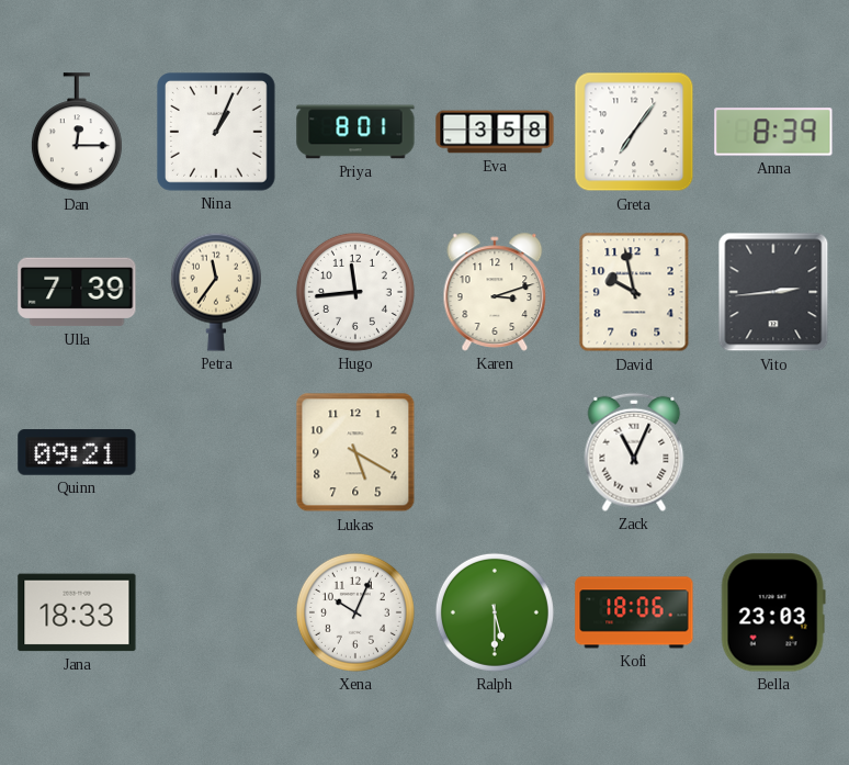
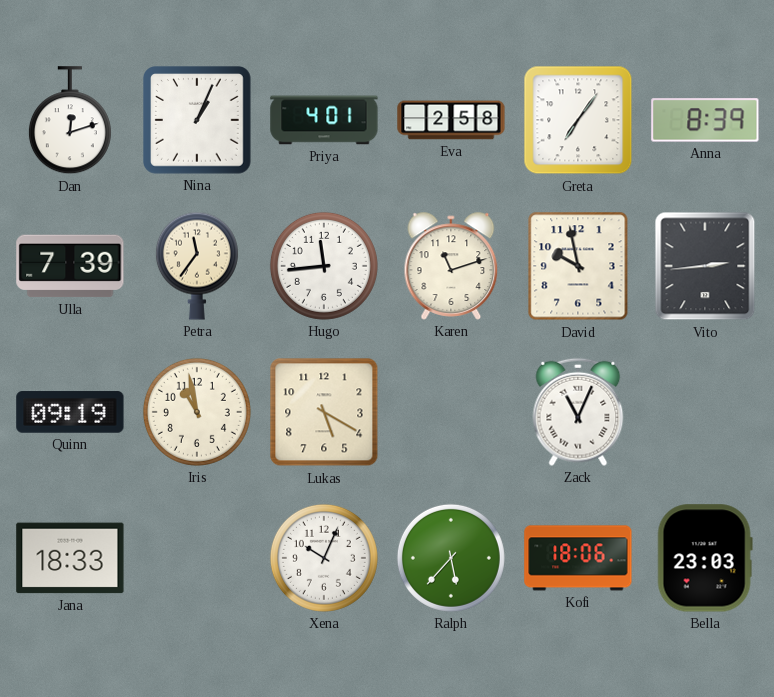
Dan: 12:15 -> 12:12
Priya: 8:01 -> 4:01
Eva: 3:58 -> 2:58
Karen: 3:12 -> 11:12
Quinn: 09:21 -> 09:19
Iris: none -> 10:58
Ralph: 5:30 -> 5:37
